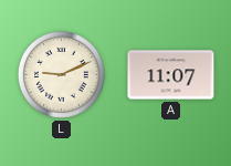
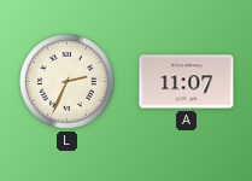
L: 9:11 -> 2:34
